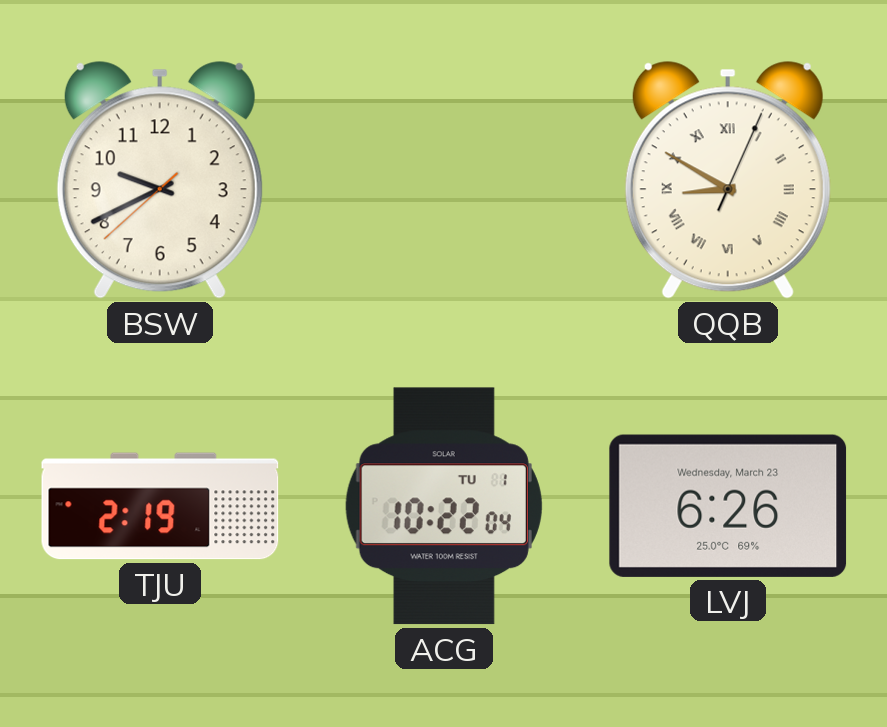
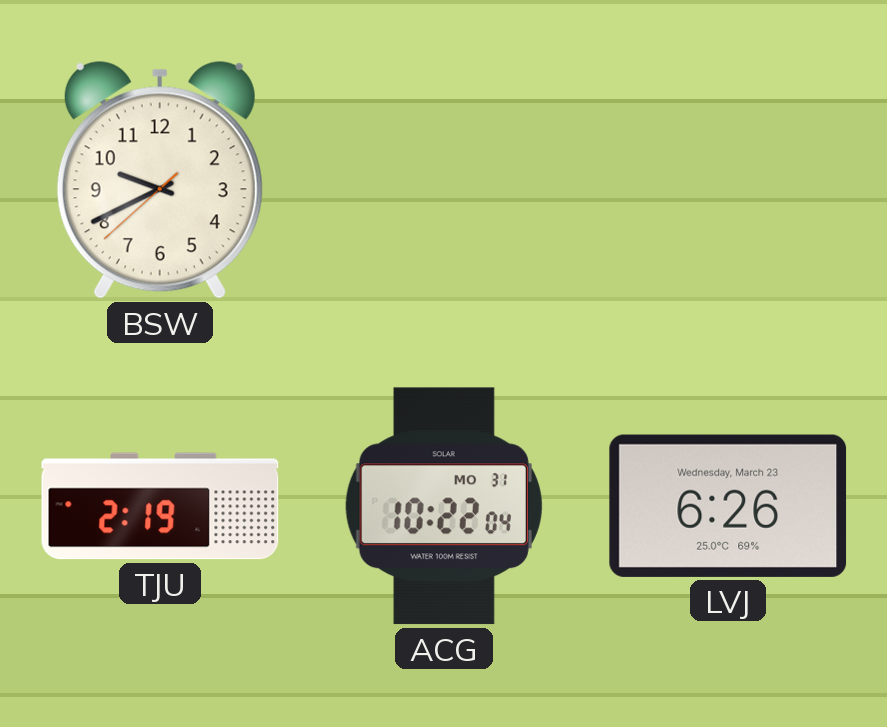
QQB: 8:50 -> none
ACG date: TU 1 -> MO 31
